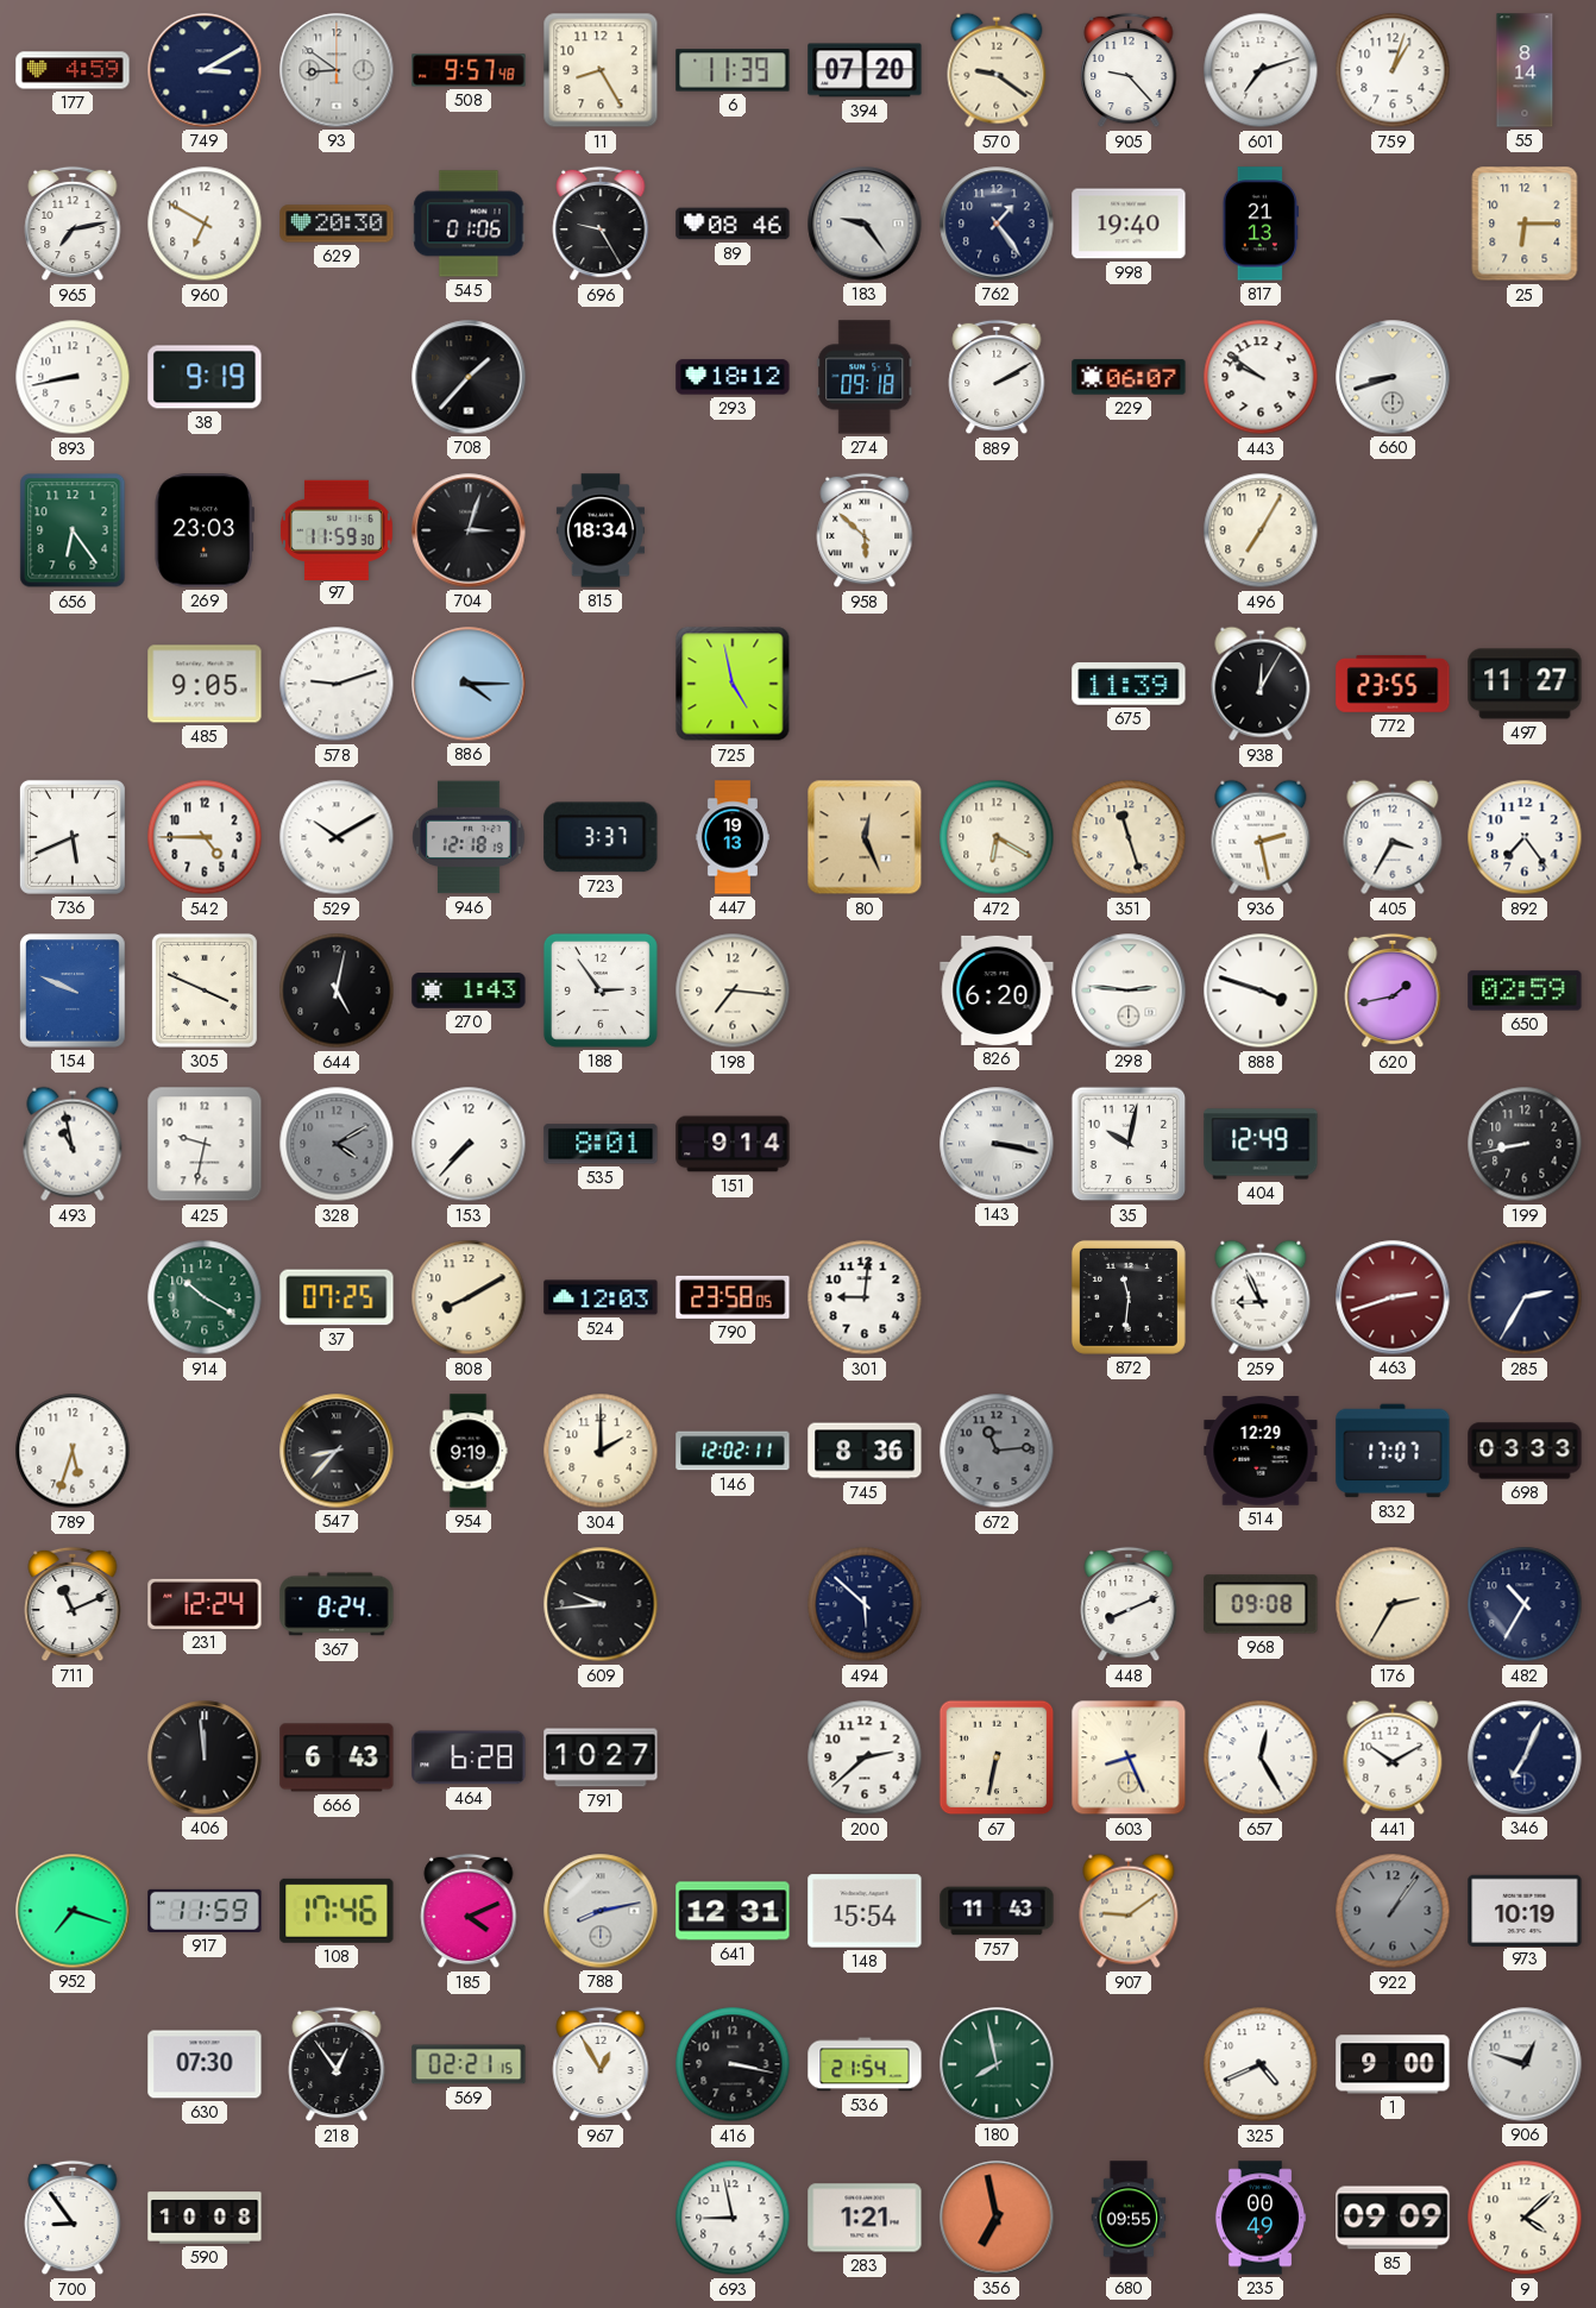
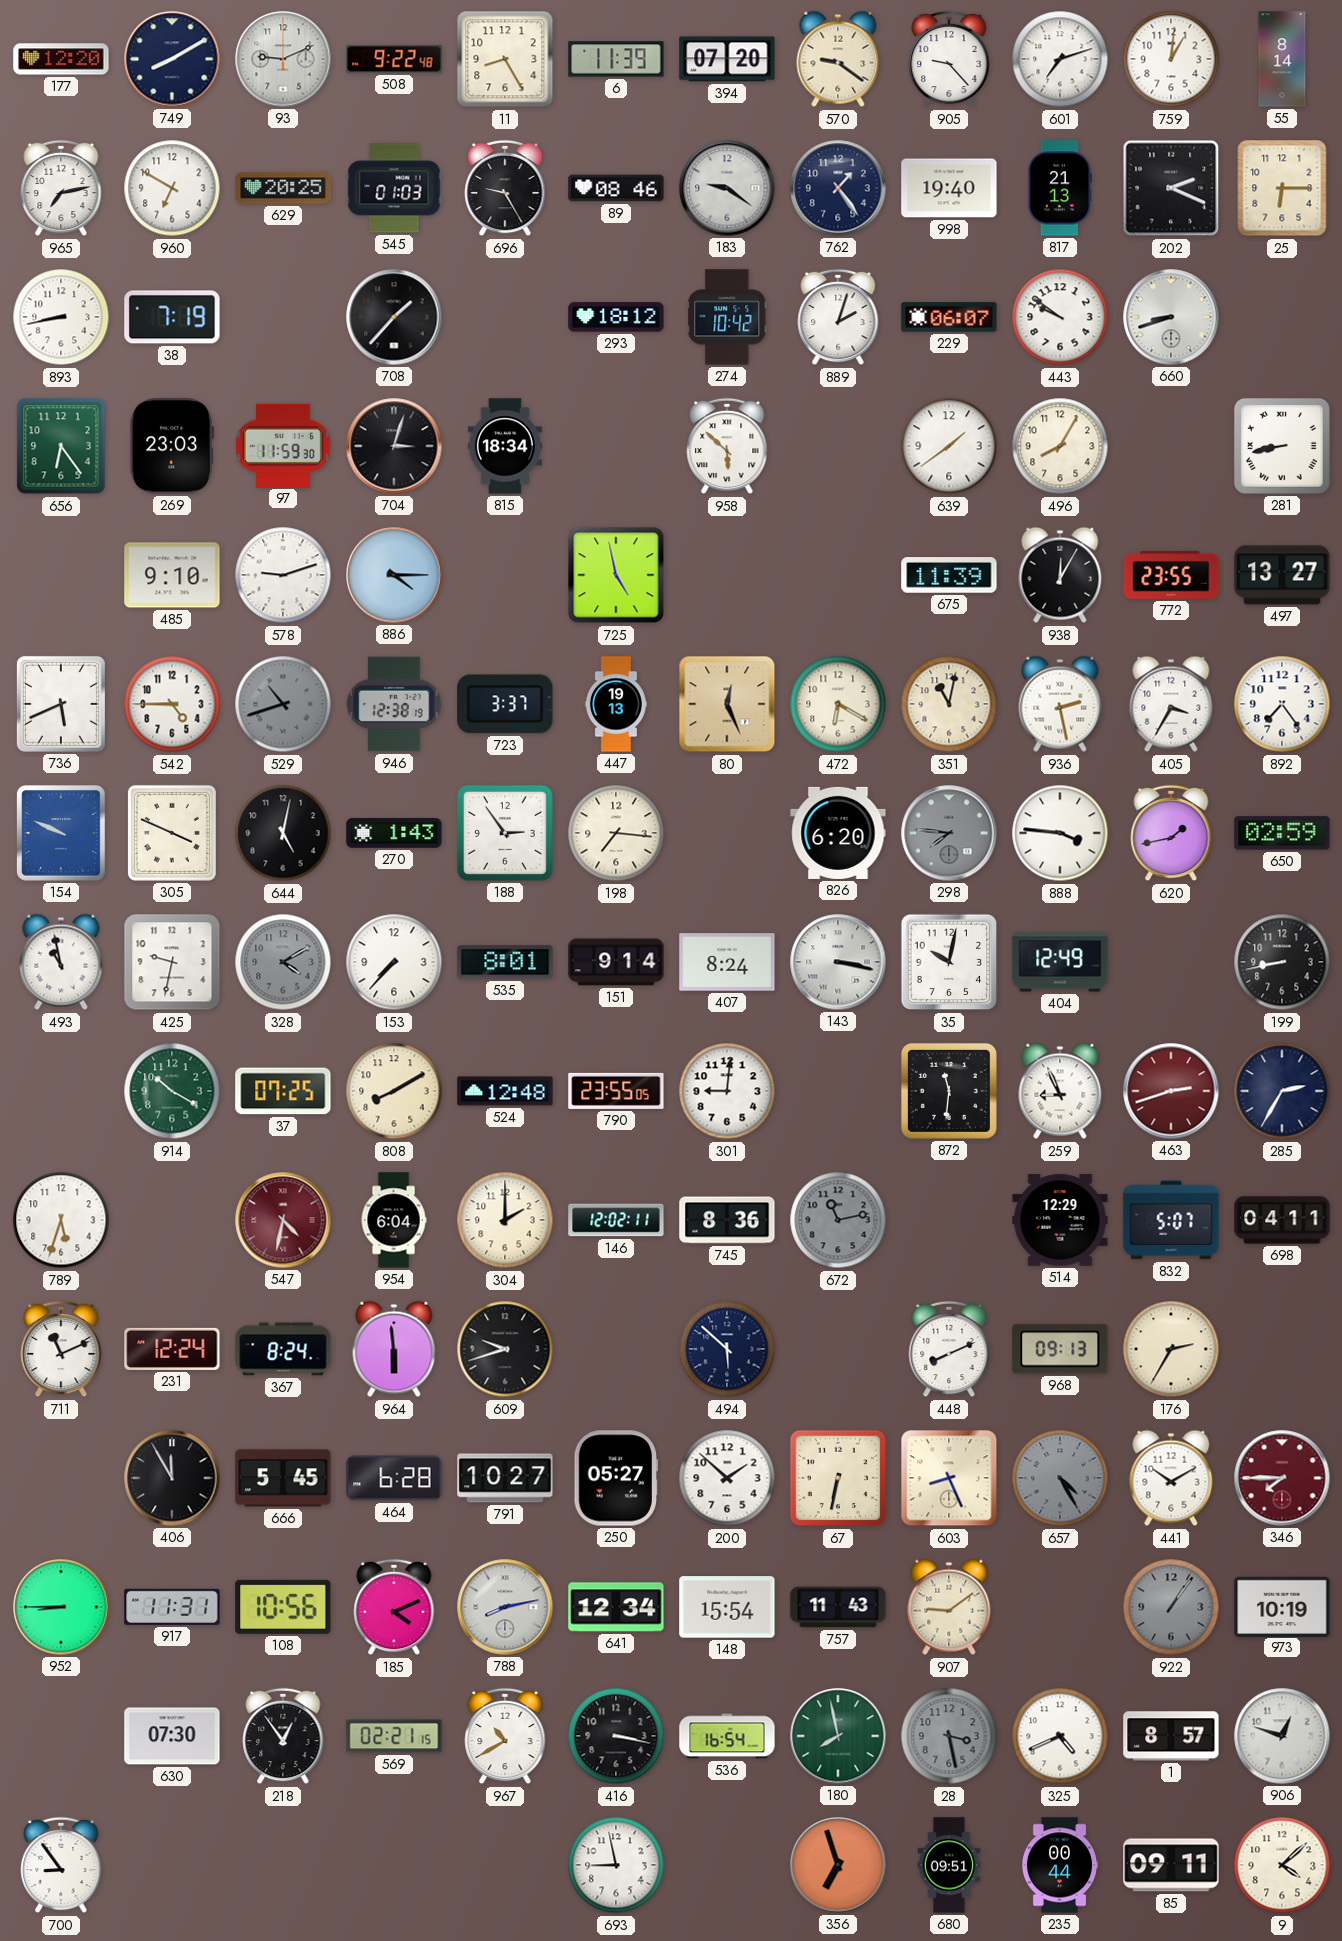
177: 4:59 -> 12:20
749: 3:10 -> 8:10
93: 8:51 -> 9:11
508: 9:57 -> 9:22
759: 1:03 -> 1:01
629: 20:30 -> 20:25
545: 01:06 -> 01:03
183: 9:24 -> 9:21
202: none -> 2:19
38: 9:19 -> 7:19
274: 09:18 -> 10:42
889: 2:10 -> 2:03
639: none -> 1:39
496: 7:05 -> 8:05
281: none -> 8:43
485: 9:05 -> 9:10
497: 11:27 -> 13:27
529: 10:10 -> 10:42
529 dial: white -> grey
946: 12:18 -> 12:38
351: 11:27 -> 11:02
298: 2:46 -> 7:46
298 dial: white -> grey
888: 3:48 -> 3:46
407: none -> 8:24
524: 12:03 -> 12:48
790: 23:58 -> 23:55
547: 8:37 -> 4:32
547 dial: black -> burgundy
954: 9:19 -> 6:04
672: 11:14 -> 11:13
832: 17:07 -> 5:07
698: 03:33 -> 04:11
964: none -> 5:59
609: 9:44 -> 9:42
968: 09:08 -> 09:13
482: 10:35 -> none
406: 11:59 -> 11:55
666: 6:43 -> 5:45
250: none -> 05:27
200: 2:38 -> 1:52
657: 12:25 -> 4:25
657 dial: white -> grey
346: 7:04 -> 7:45
346 dial: navy -> burgundy
952: 7:18 -> 8:45
917: 11:59 -> 11:31
108: 17:46 -> 10:56
641: 12:31 -> 12:34
967: 12:55 -> 10:40
536: 21:54 -> 16:54
28: none -> 3:28
1: 9:00 -> 8:57
590: 10:08 -> none
283: 1:21 -> none
356: 6:58 -> 6:57
680: 09:55 -> 09:51
235: 00:49 -> 00:44
85: 09:09 -> 09:11
